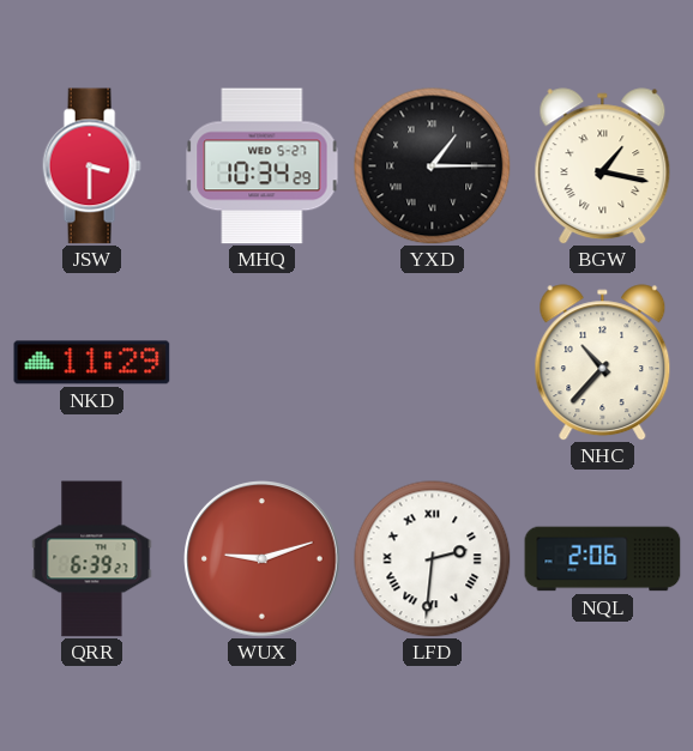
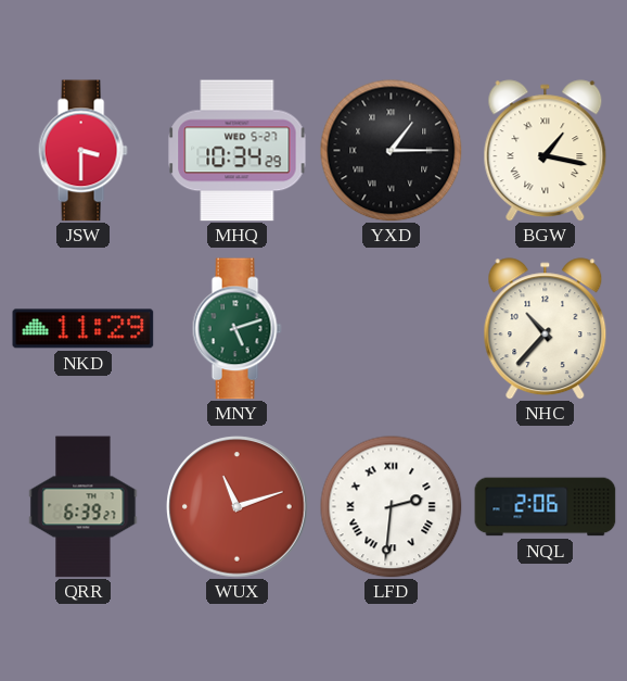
MNY: none -> 5:12
WUX: 9:12 -> 11:12
